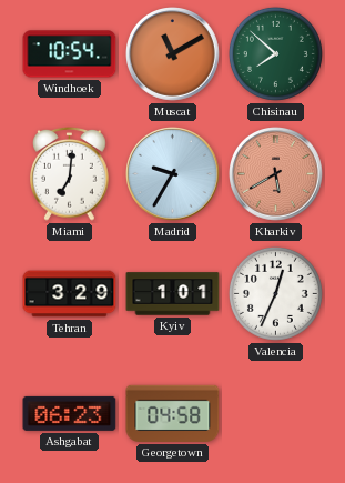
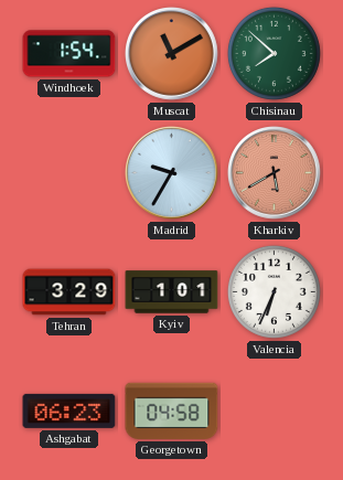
Windhoek: 10:54 -> 1:54
Miami: 7:01 -> none
Valencia: 12:34 -> 6:34
